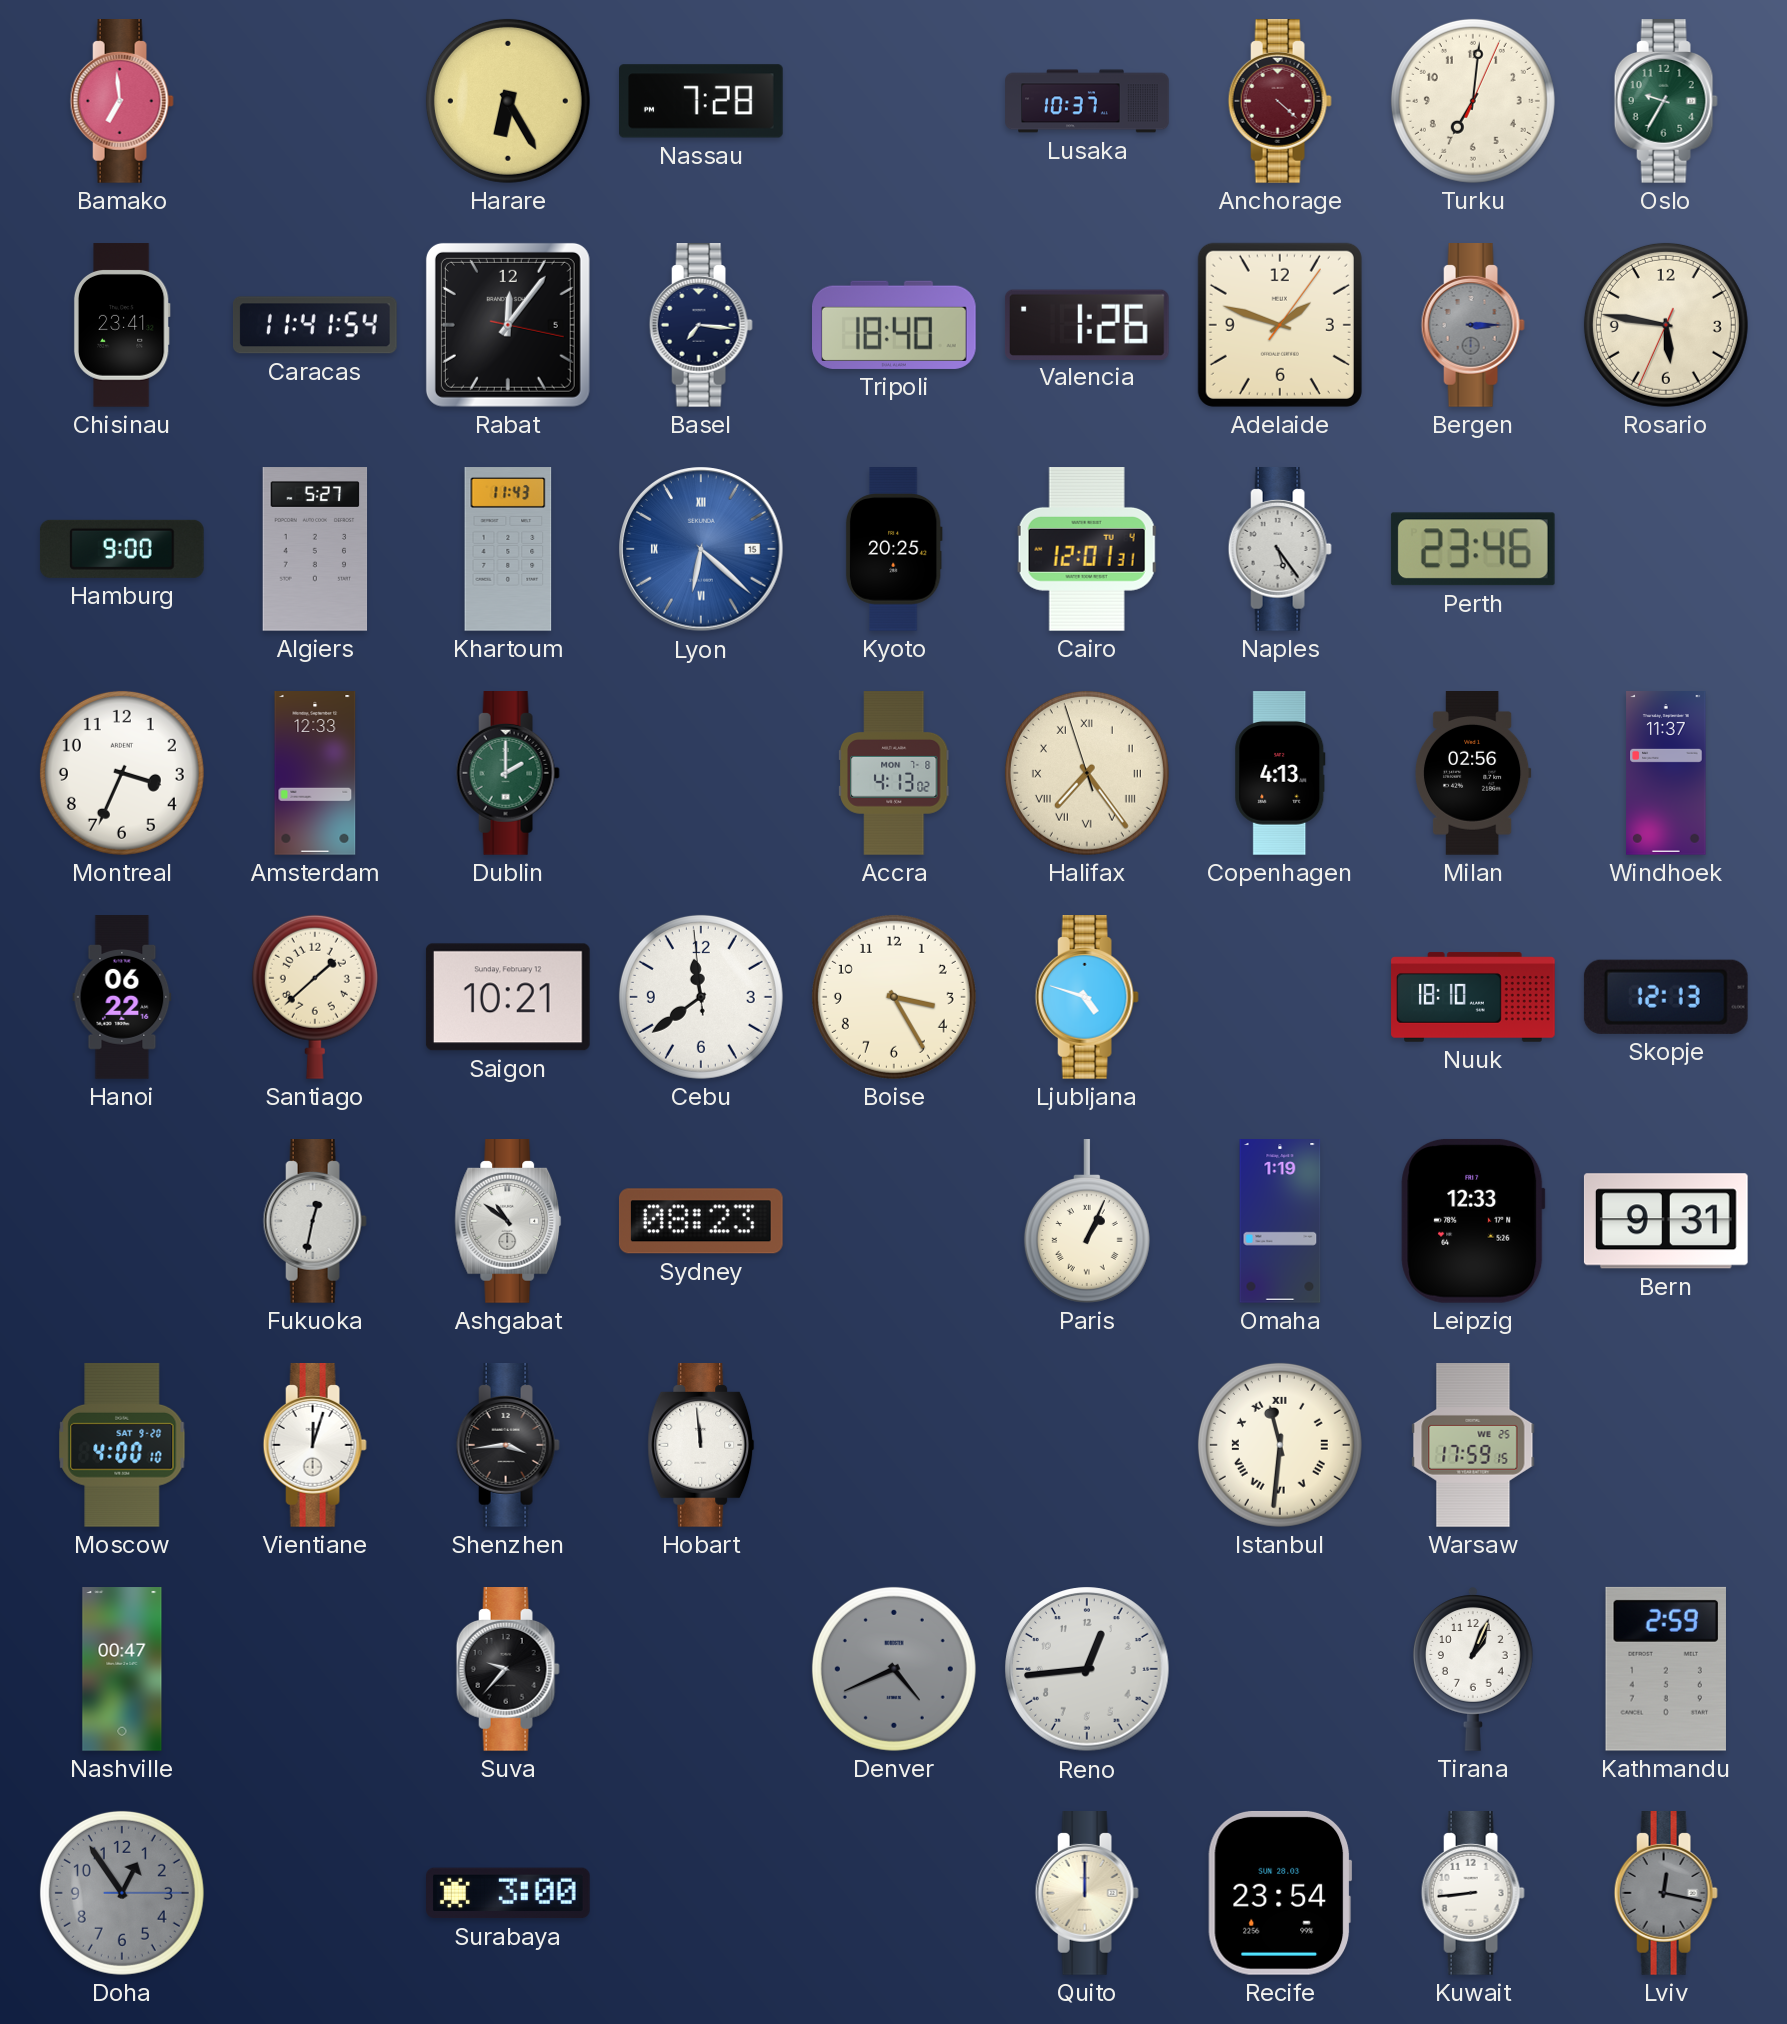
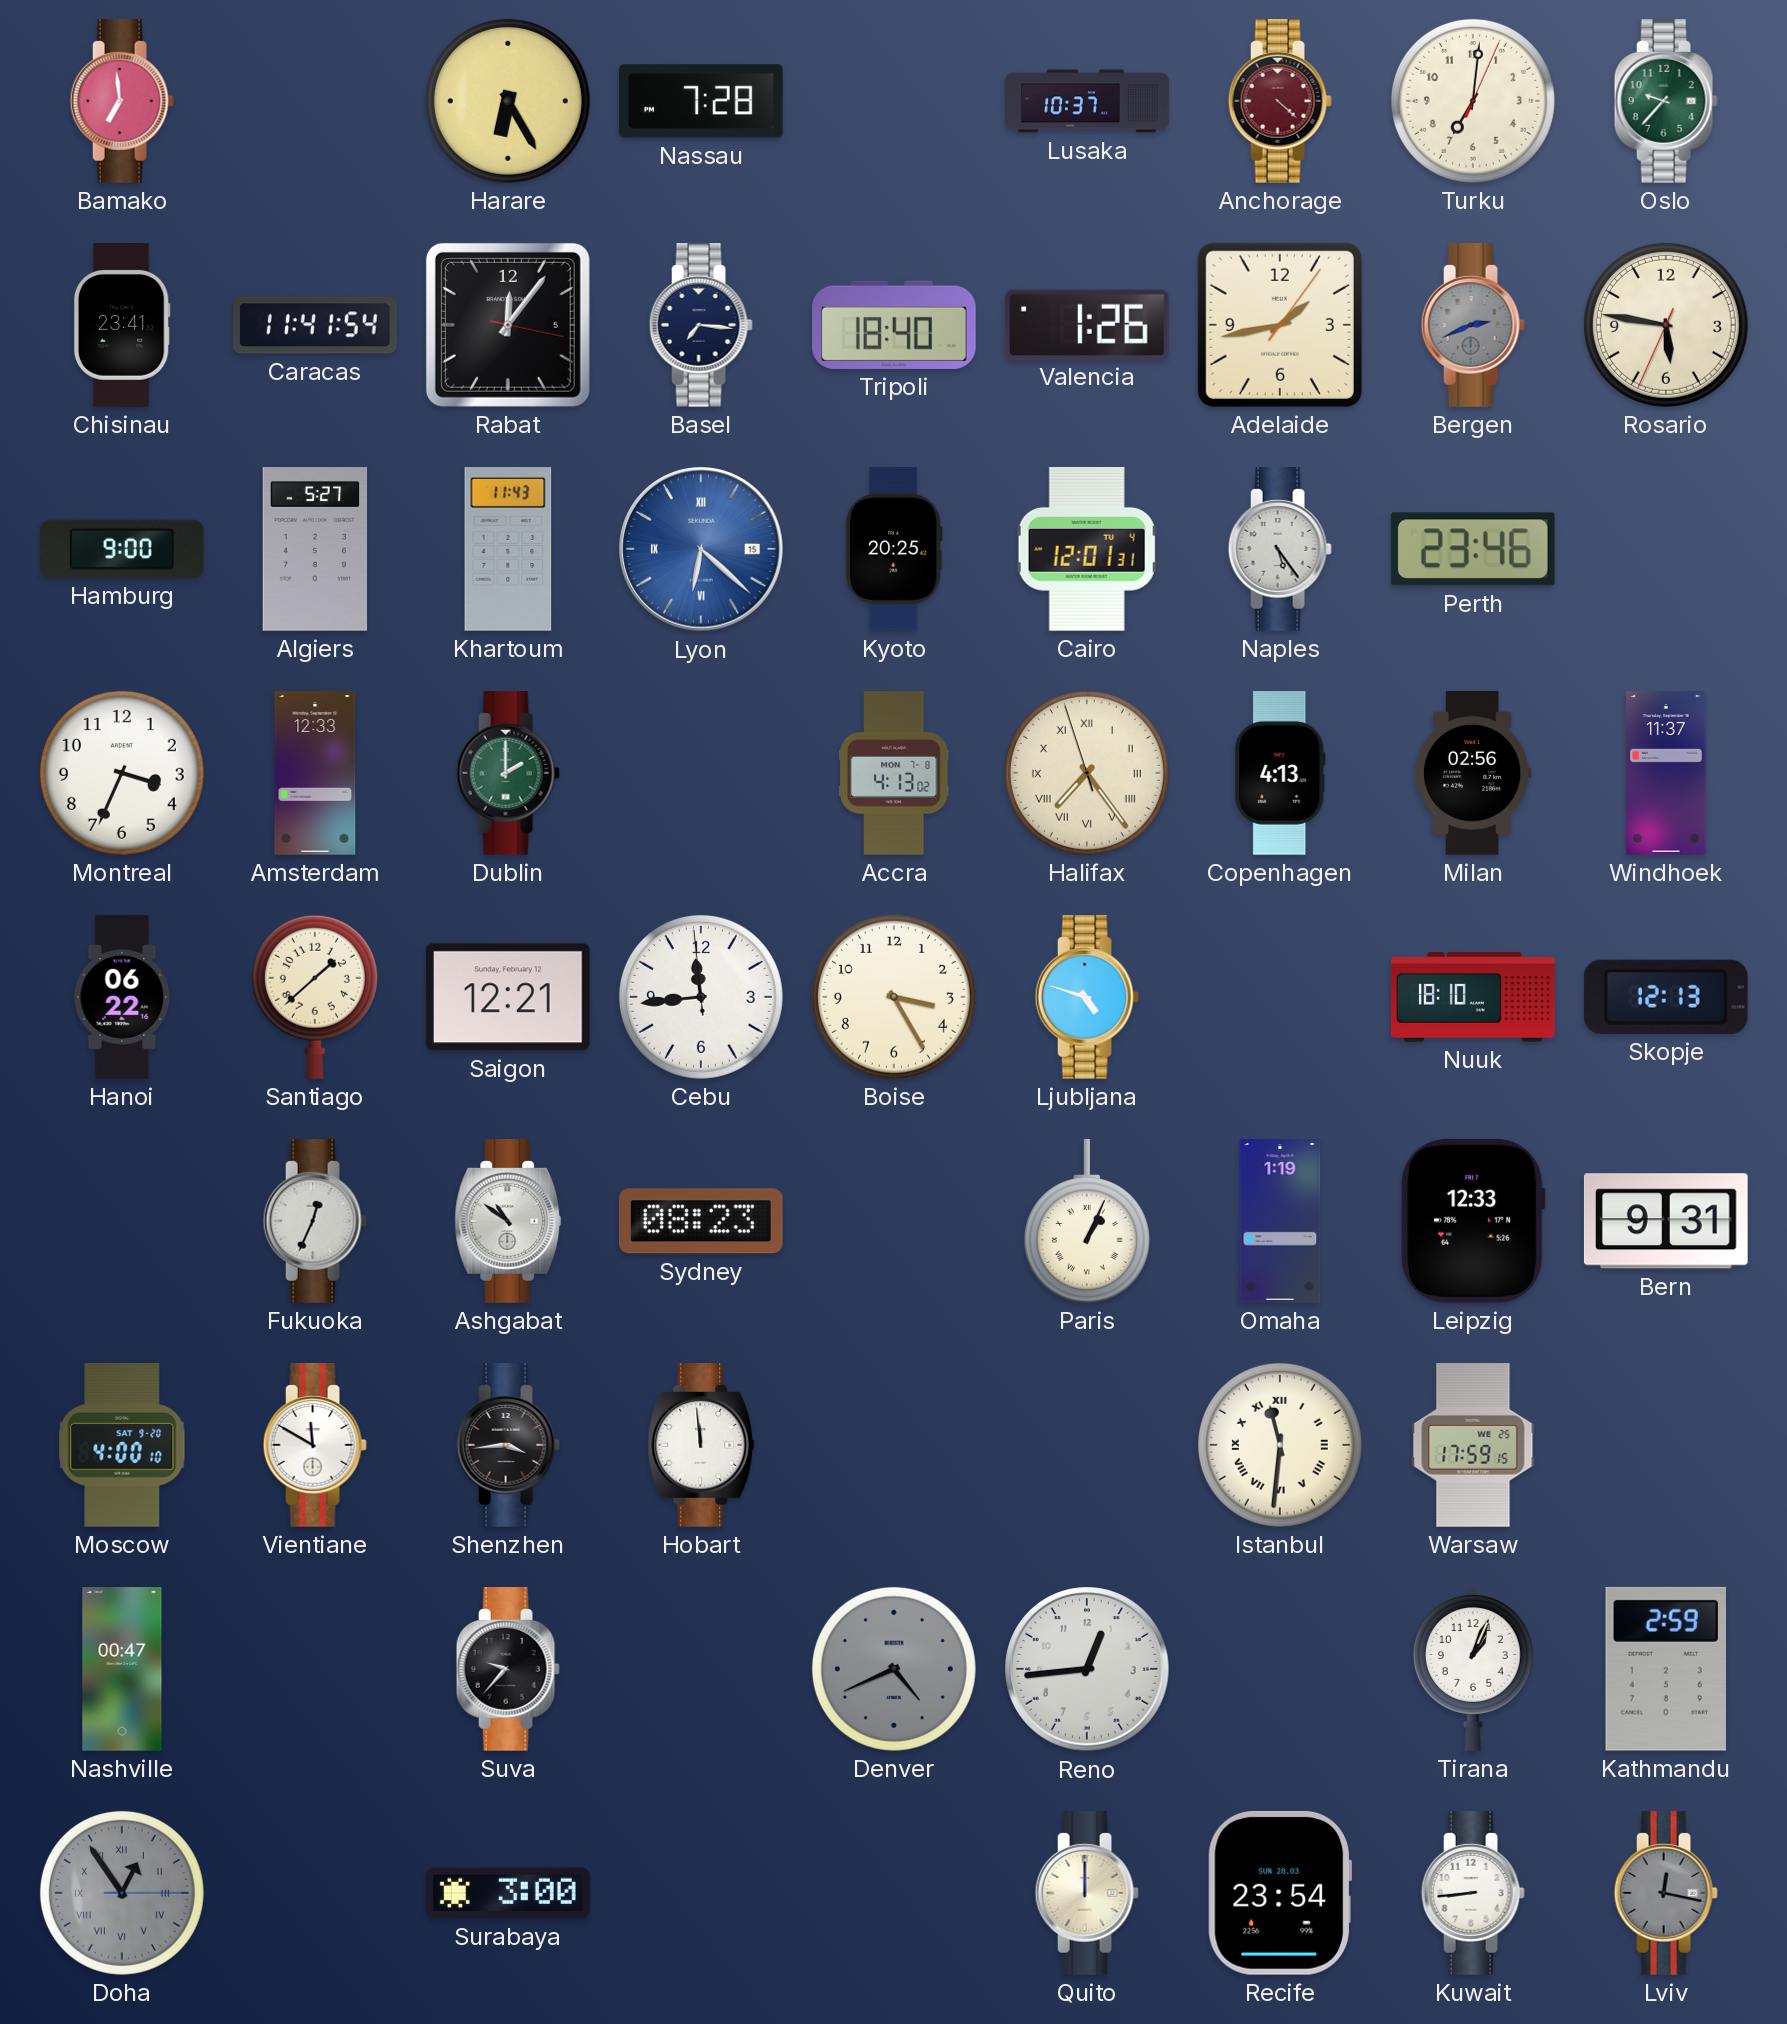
Oslo: 9:35 -> 9:37
Adelaide: 1:48 -> 1:43
Bergen: 3:15 -> 2:41
Saigon: 10:21 -> 12:21
Cebu: 11:38 -> 11:43
Fukuoka: 12:32 -> 12:34
Vientiane: 12:03 -> 11:50
Doha numerals: Arabic -> Roman
